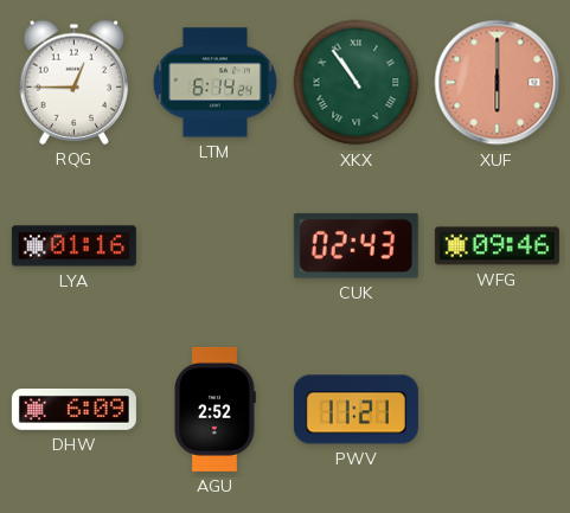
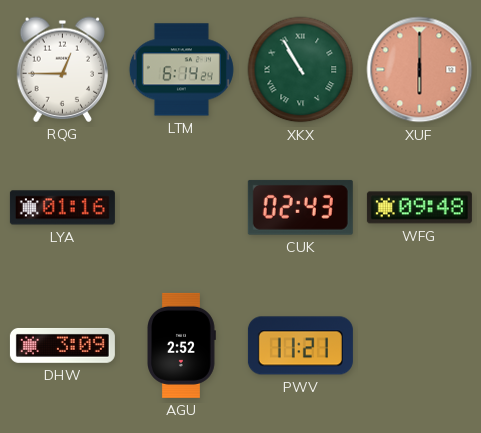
XKX: 10:54 -> 10:55
WFG: 09:46 -> 09:48
DHW: 6:09 -> 3:09
